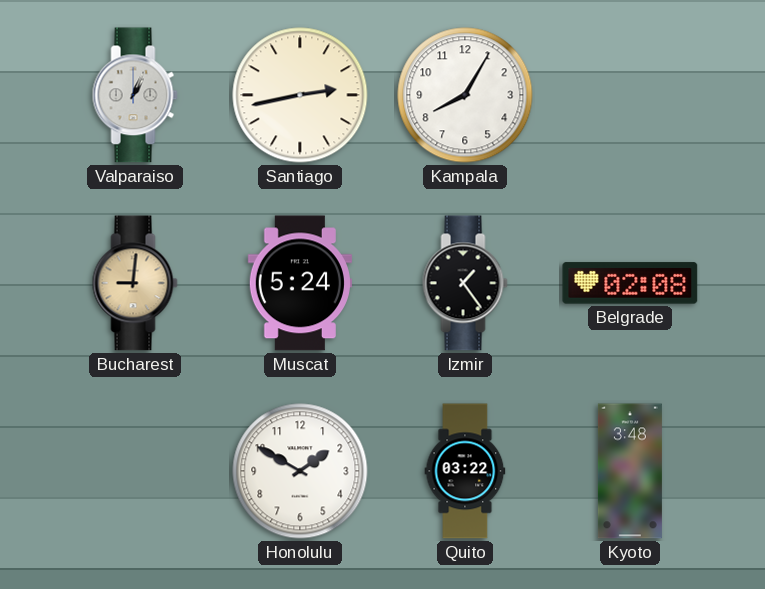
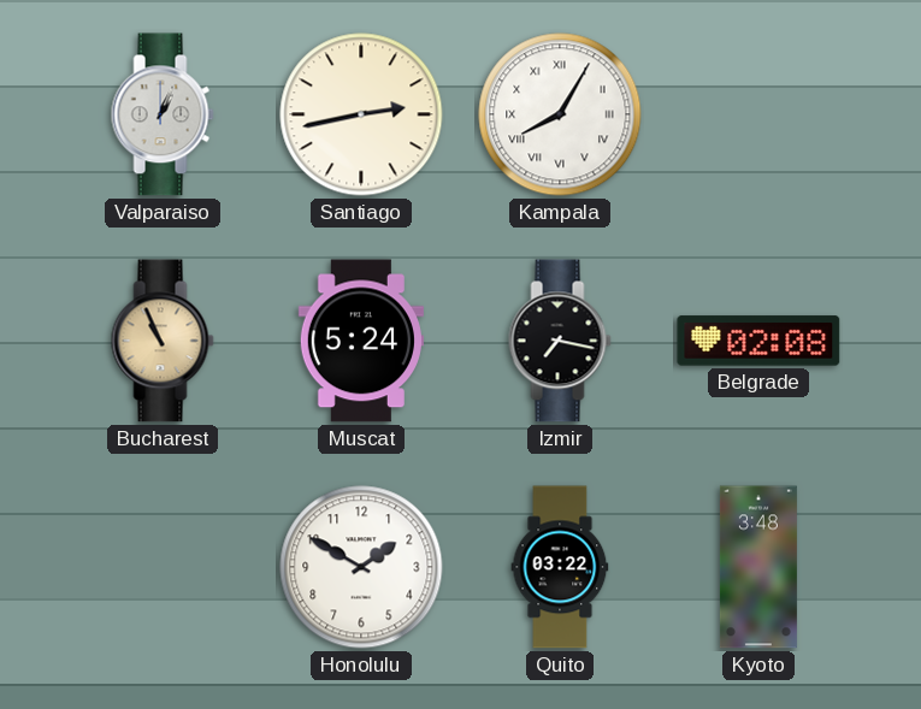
Kampala numerals: Arabic -> Roman
Bucharest: 9:01 -> 10:56
Izmir: 1:24 -> 7:17
